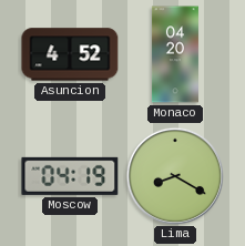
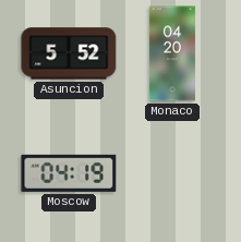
Asuncion: 4:52 -> 5:52
Lima: 8:20 -> none
